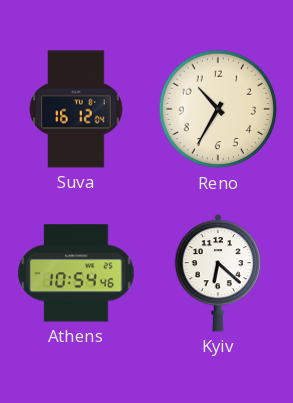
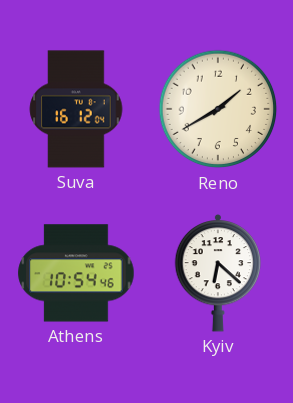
Reno: 10:35 -> 1:40
